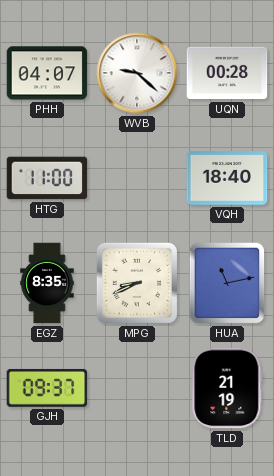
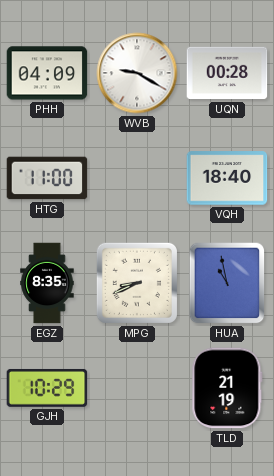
PHH: 04:07 -> 04:09
WVB: 9:22 -> 9:20
HUA: 11:13 -> 10:58
GJH: 09:37 -> 10:29
